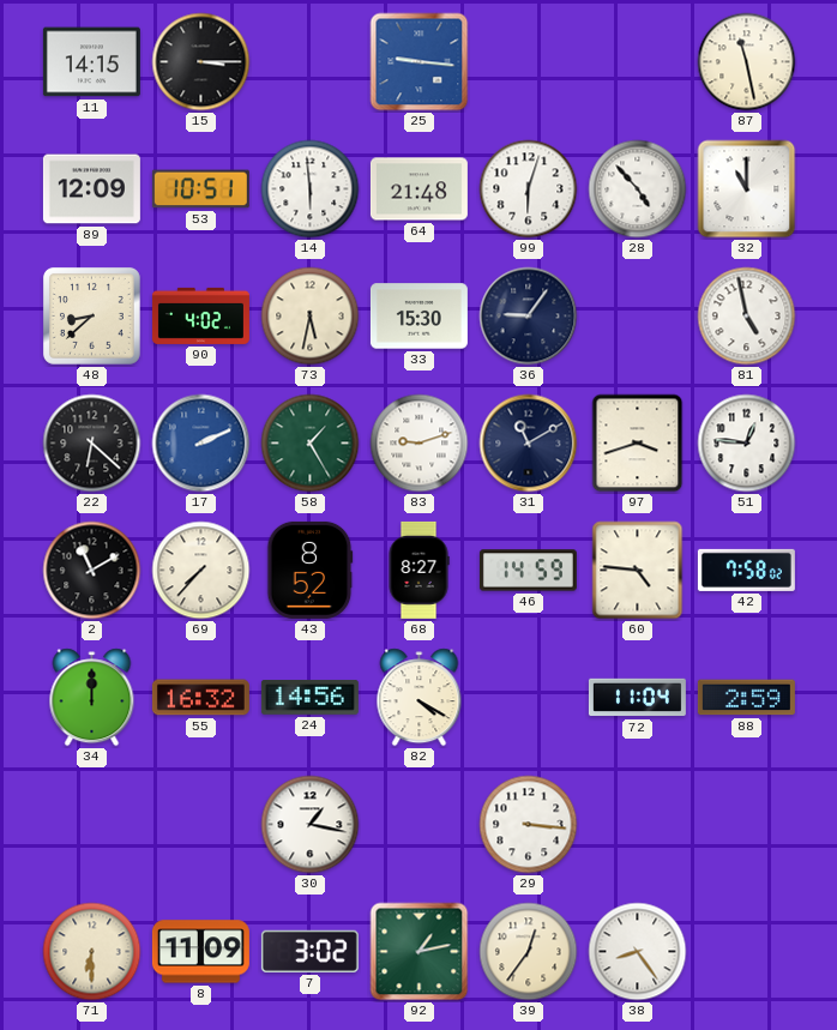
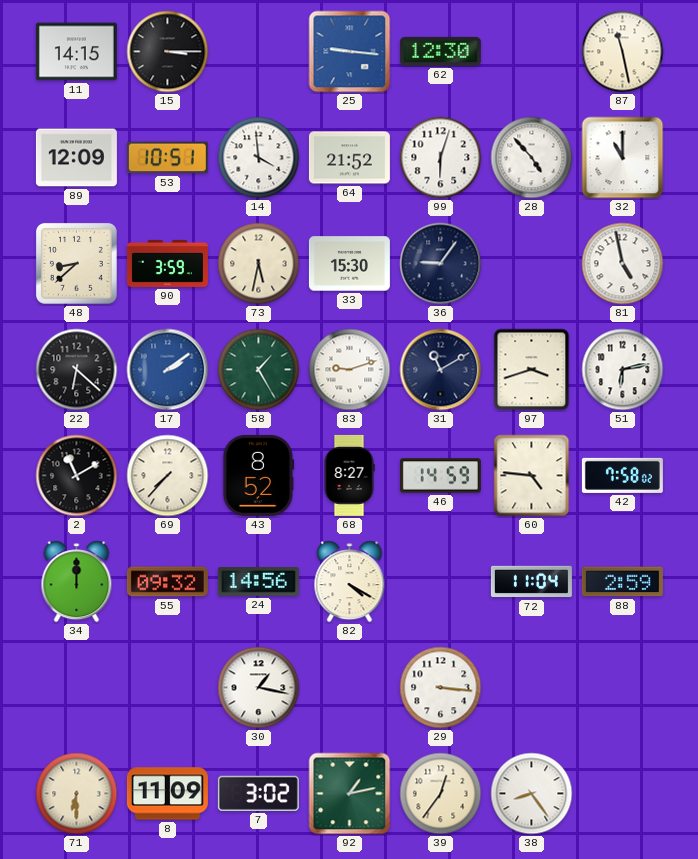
62: none -> 12:30
14: 5:59 -> 3:59
64: 21:48 -> 21:52
90: 4:02 -> 3:59
17: 2:11 -> 2:09
51: 12:46 -> 6:13
55: 16:32 -> 09:32
